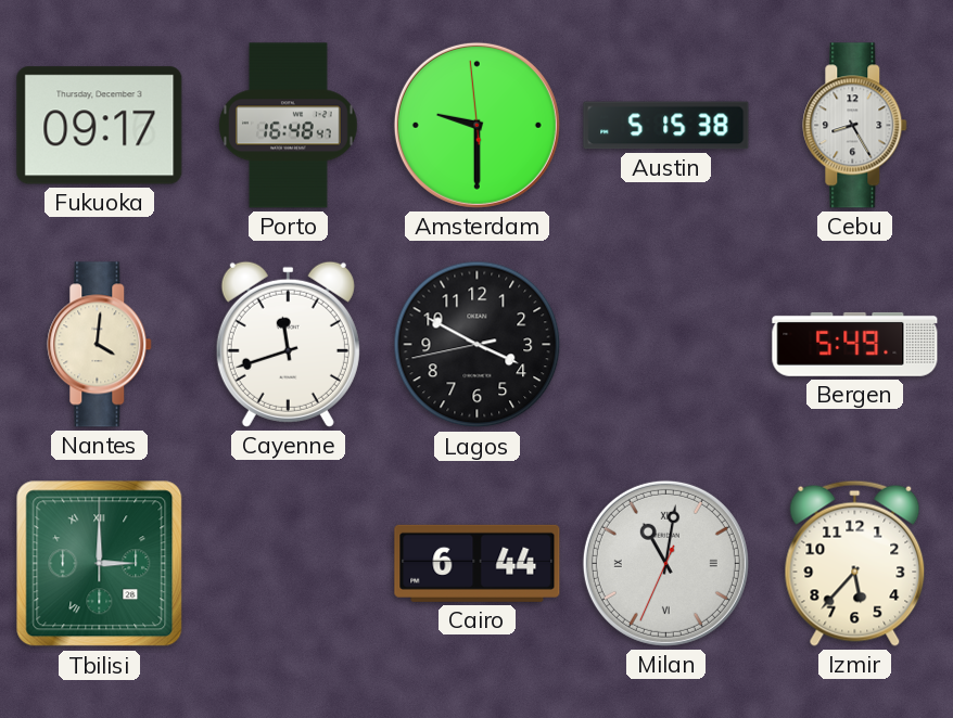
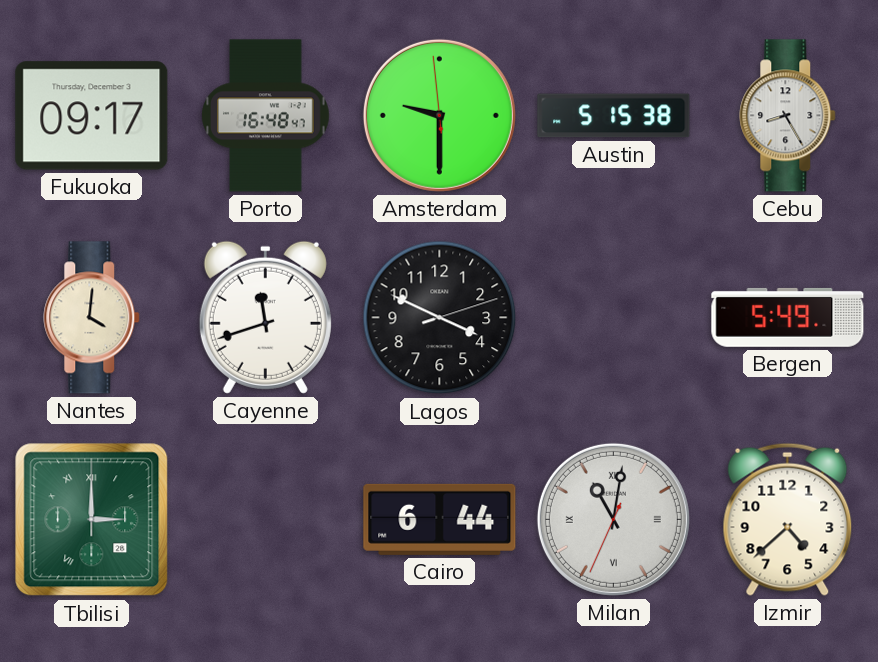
Lagos: 3:49:43 -> 3:49:12
Izmir: 5:37 -> 4:38
